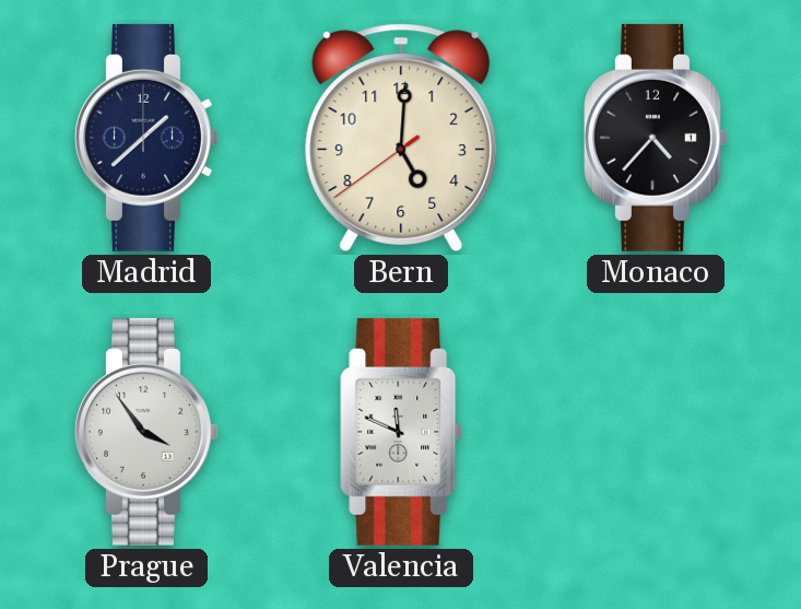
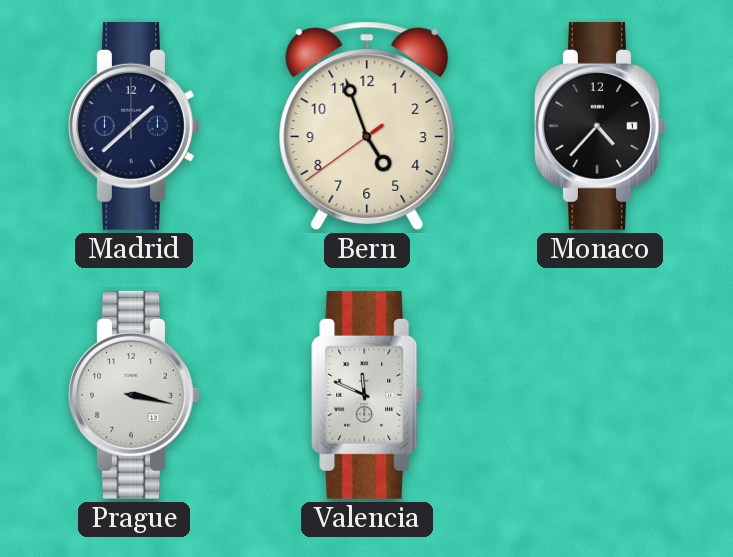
Bern: 5:00 -> 4:56
Prague: 3:54 -> 3:17
